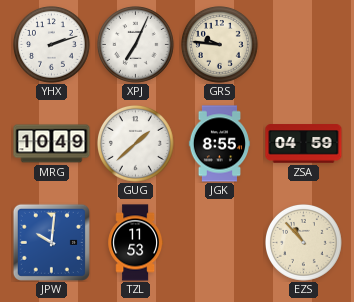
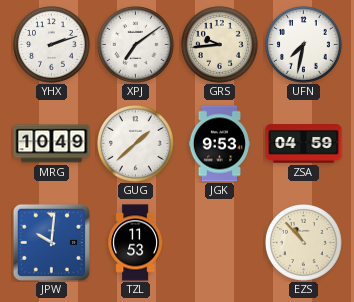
XPJ: 7:04 -> 7:09
GRS: 9:46 -> 9:44
UFN: none -> 7:32
JGK: 8:55 -> 9:53
